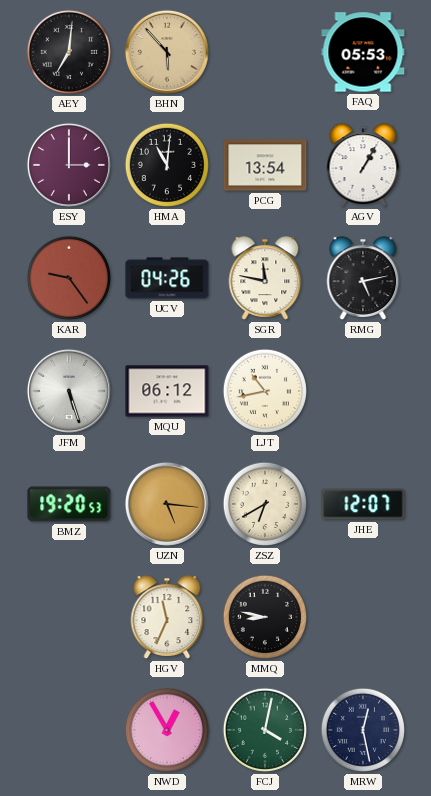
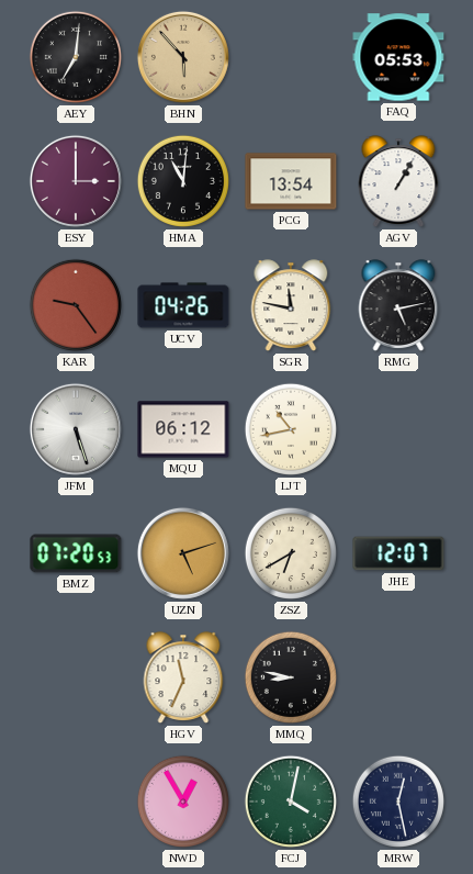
BMZ: 19:20 -> 07:20
UZN: 5:16 -> 5:12
